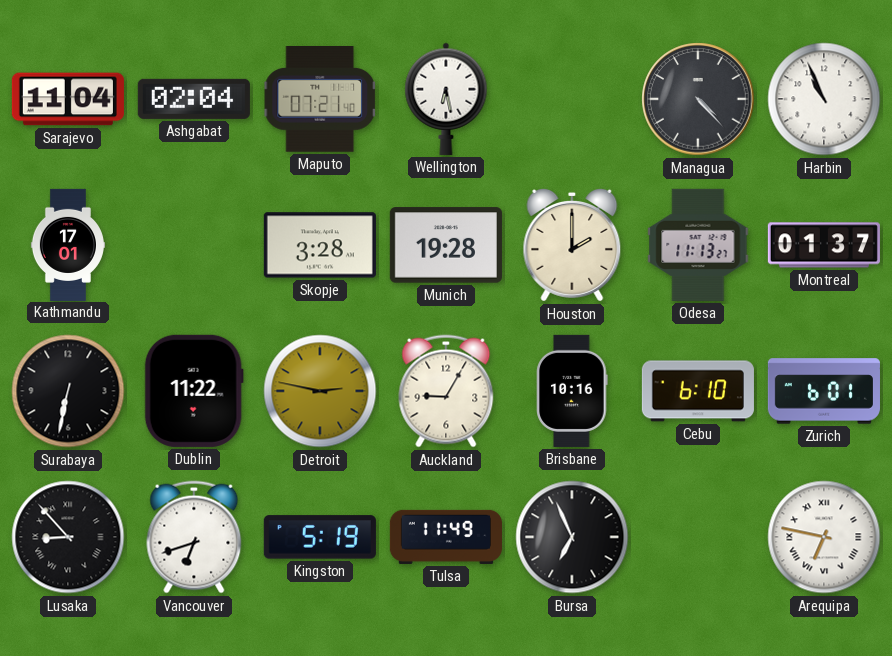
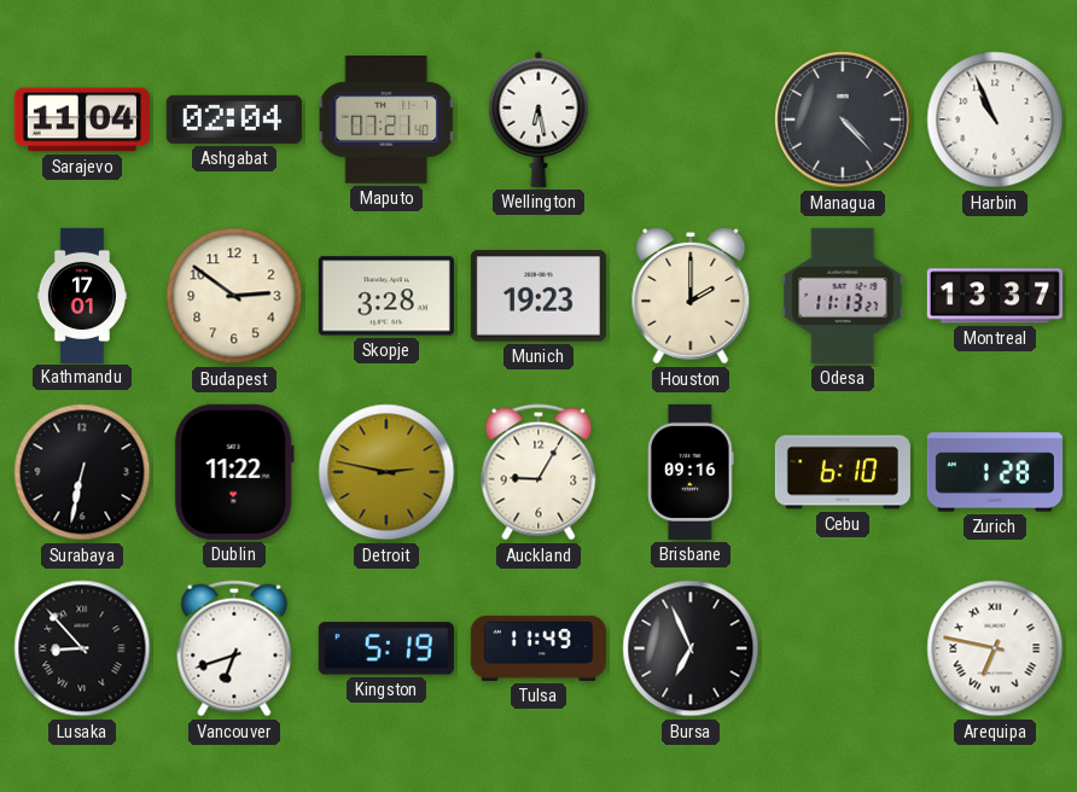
Budapest: none -> 2:51
Munich: 19:28 -> 19:23
Montreal: 01:37 -> 13:37
Brisbane: 10:16 -> 09:16
Zurich: 6:01 -> 1:28
